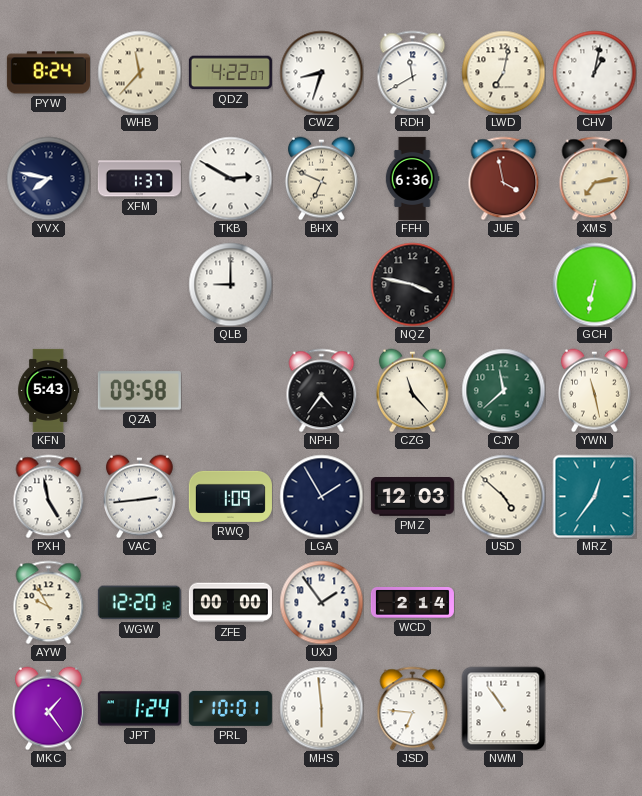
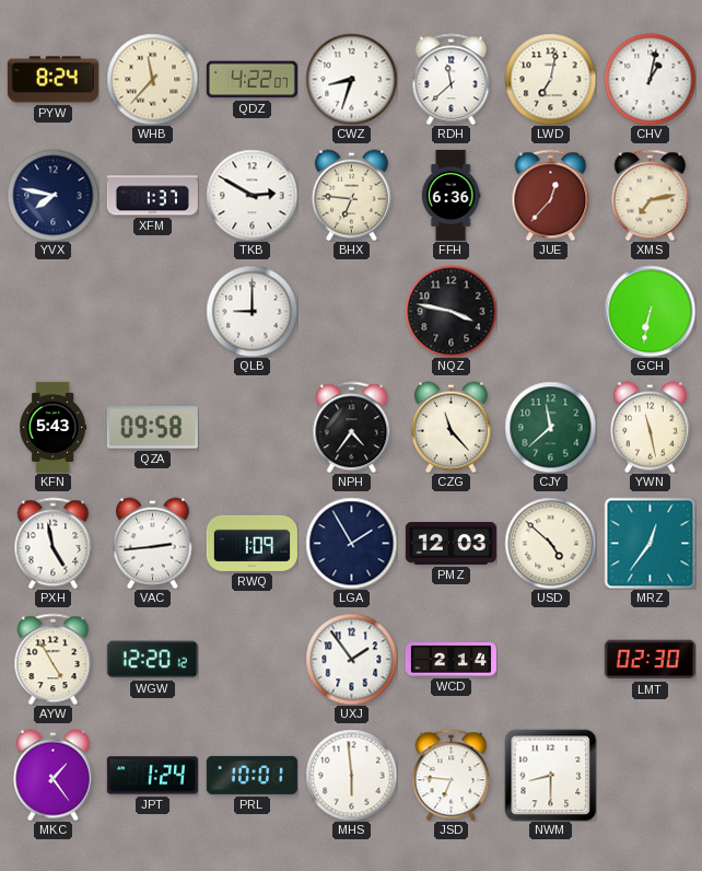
RDH: 11:40 -> 11:38
BHX: 6:49 -> 6:46
JUE: 3:58 -> 12:37
AYW: 9:55 -> 4:55
ZFE: 00:00 -> none
LMT: none -> 02:30
NWM: 10:54 -> 8:30
